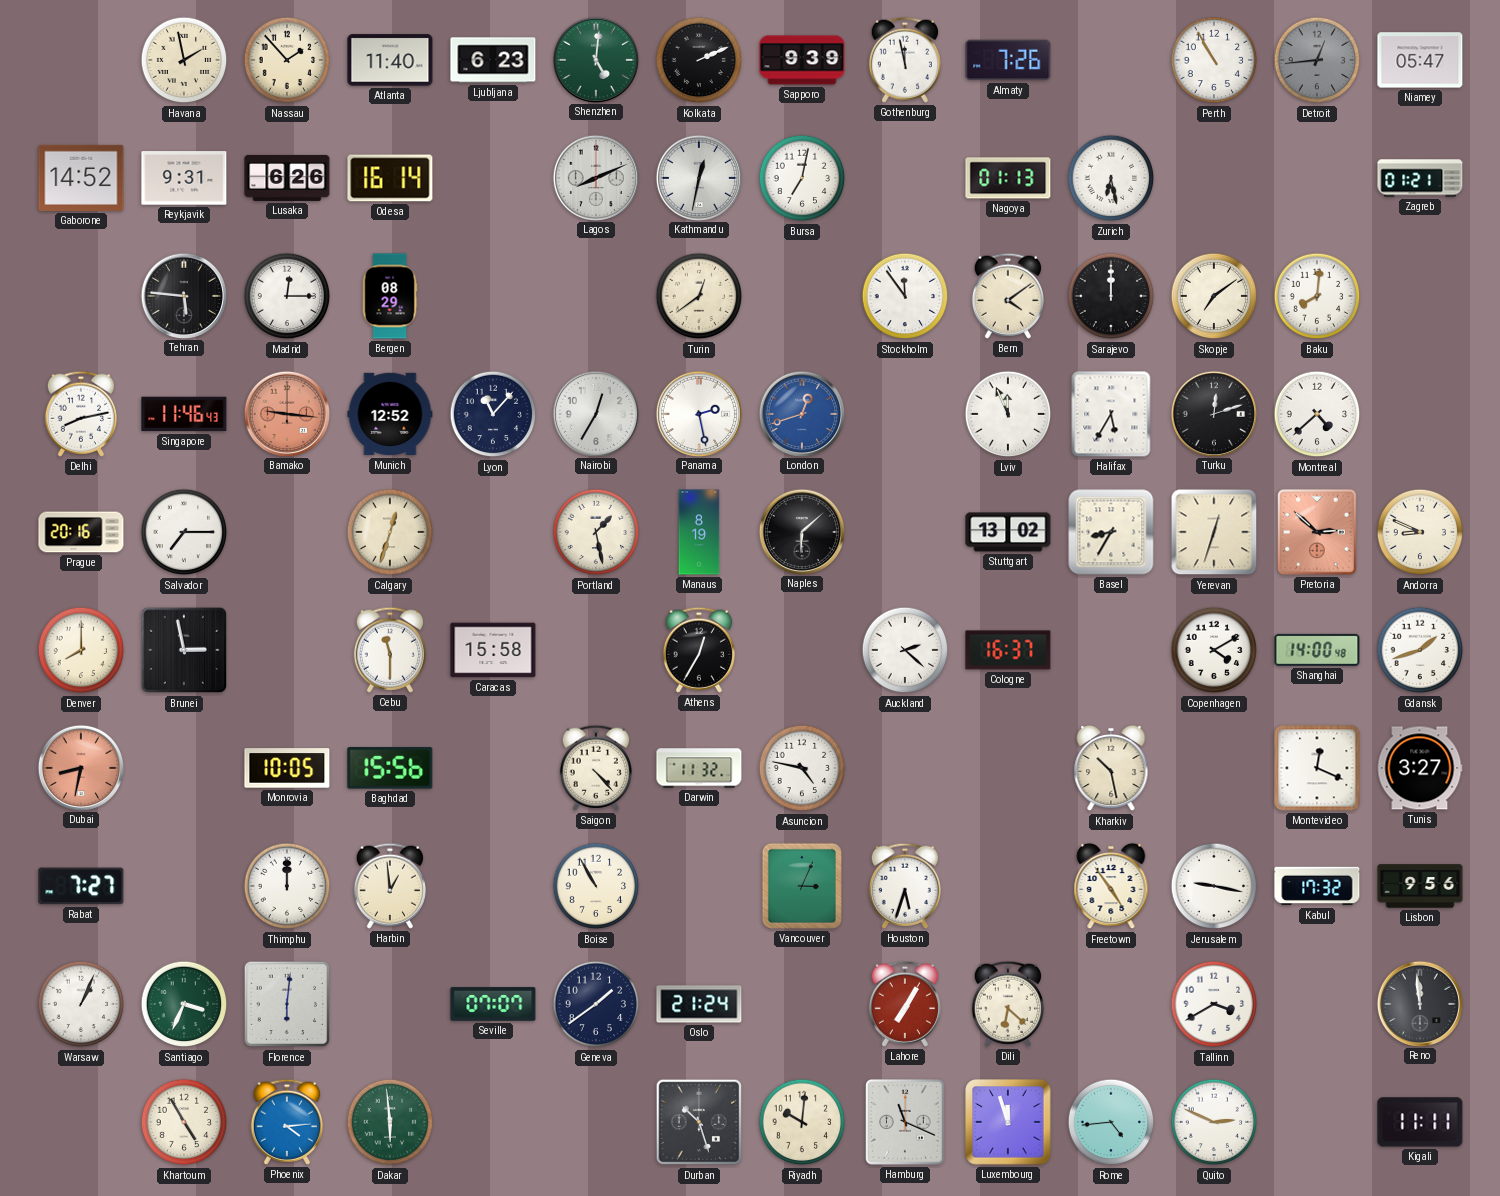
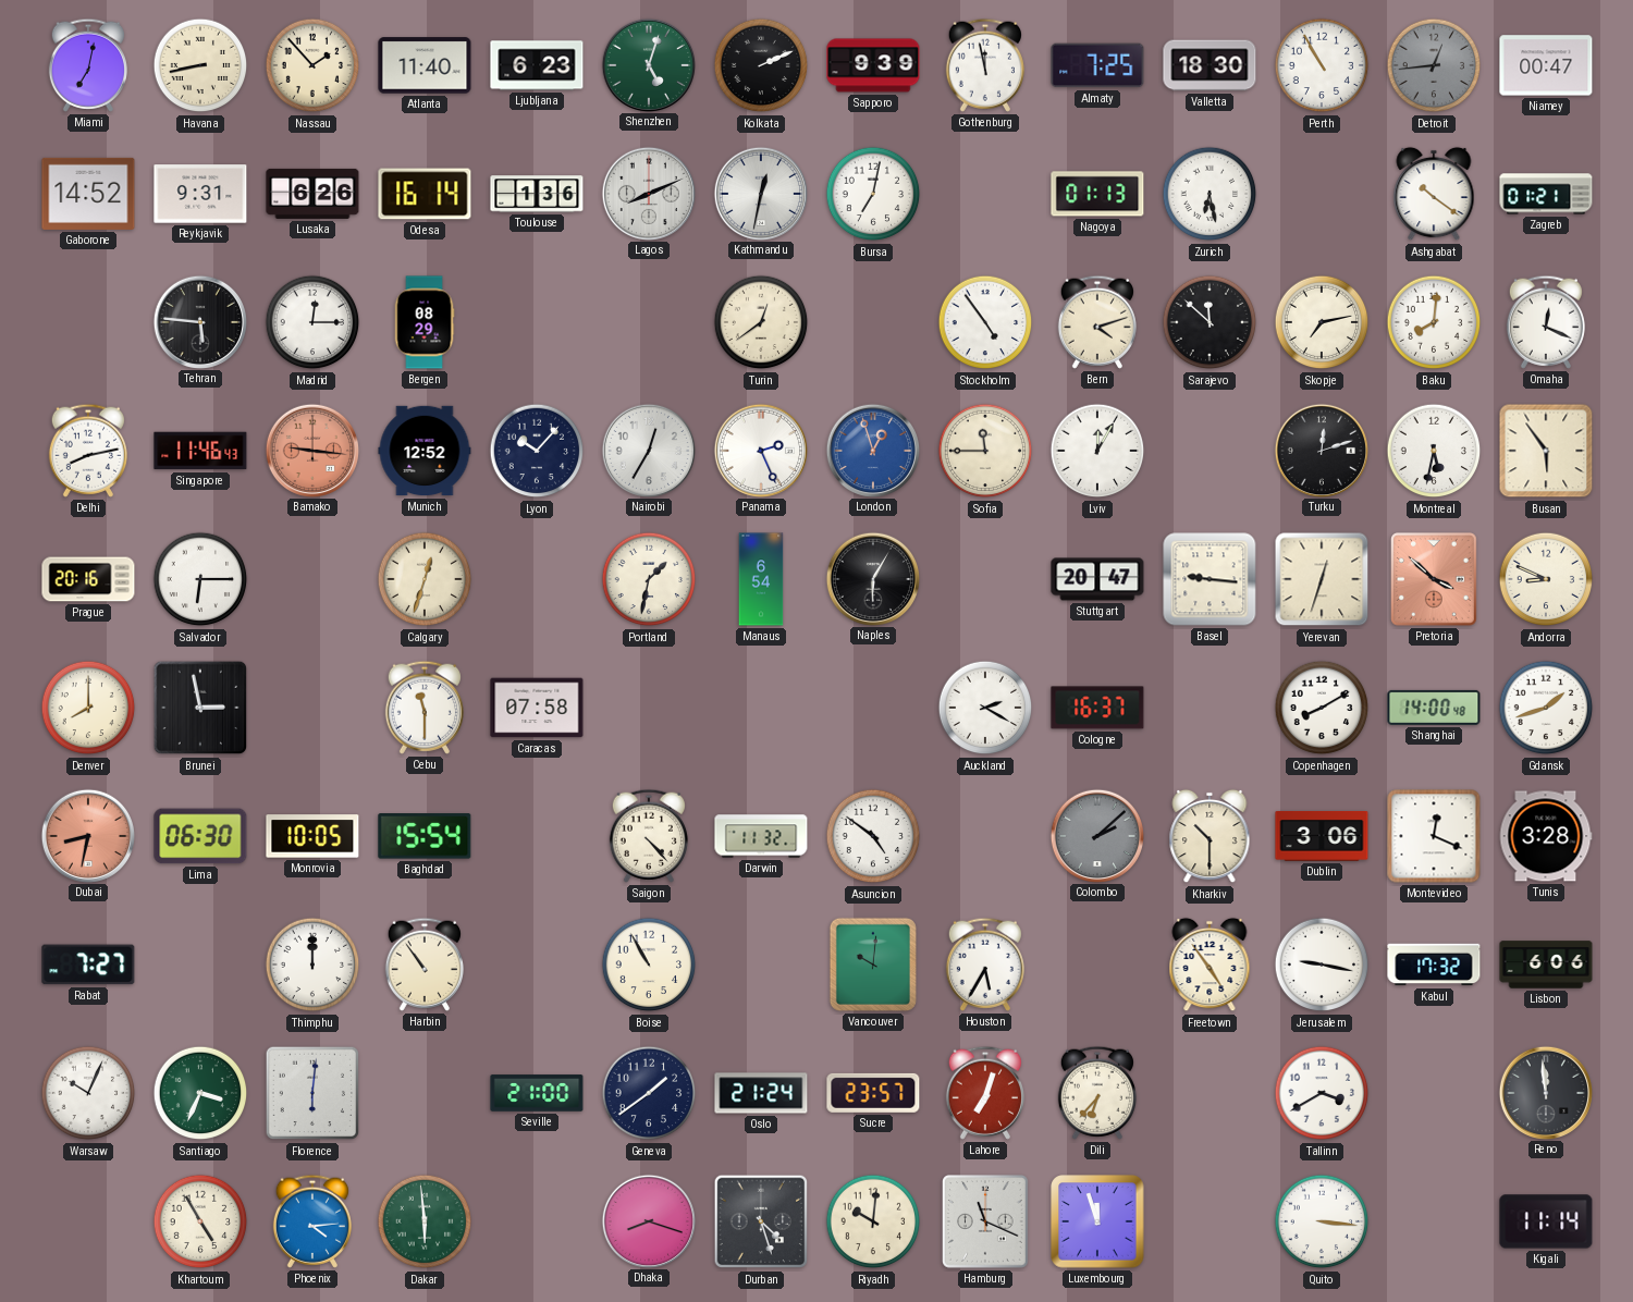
Miami: none -> 7:02
Havana: 1:58 -> 8:43
Shenzhen: 5:01 -> 5:03
Almaty: 7:26 -> 7:25
Valletta: none -> 18:30
Niamey: 05:47 -> 00:47
Toulouse: none -> 1:36
Ashgabat: none -> 10:21
Stockholm: 11:54 -> 4:54
Bern: 4:09 -> 4:12
Sarajevo: 12:00 -> 11:52
Skopje: 7:09 -> 7:13
Omaha: none -> 12:19
Lyon: 11:07 -> 10:07
Panama: 2:28 -> 2:26
London: 12:42 -> 12:57
Sofia: none -> 11:45
Lviv: 11:56 -> 12:05
Halifax: 5:35 -> none
Montreal: 4:38 -> 5:32
Busan: none -> 5:54
Salvador: 7:15 -> 6:15
Portland: 1:28 -> 1:32
Manaus: 8:19 -> 6:54
Naples: 6:08 -> 6:05
Stuttgart: 13:02 -> 20:47
Basel: 8:35 -> 9:16
Pretoria: 2:52 -> 3:52
Caracas: 15:58 -> 07:58
Athens: 12:35 -> none
Auckland: 2:22 -> 2:20
Copenhagen: 4:10 -> 8:10
Lima: none -> 06:30
Baghdad: 15:56 -> 15:54
Asuncion: 4:47 -> 4:51
Colombo: none -> 2:08
Kharkiv: 10:28 -> 10:30
Dublin: none -> 3:06
Tunis: 3:27 -> 3:28
Harbin: 12:59 -> 10:54
Vancouver: 3:04 -> 10:01
Houston: 5:33 -> 5:35
Lisbon: 9:56 -> 6:06
Warsaw: 1:04 -> 10:04
Seville: 07:07 -> 21:00
Sucre: none -> 23:57
Lahore: 7:05 -> 7:03
Dili: 6:22 -> 6:37
Dhaka: none -> 8:18
Durban: 10:27 -> 4:27
Rome: 4:44 -> none
Quito: 2:49 -> 3:16
Kigali: 11:11 -> 11:14
